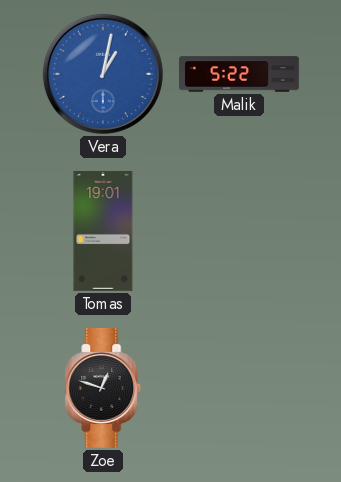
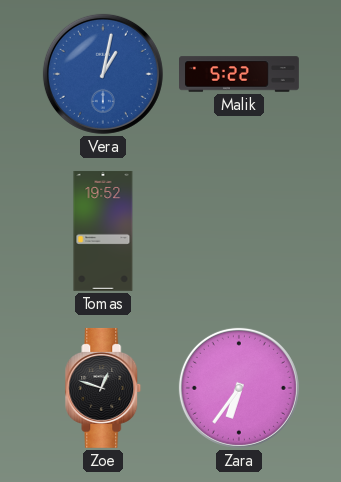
Tomas: 19:01 -> 19:52
Zara: none -> 6:36
